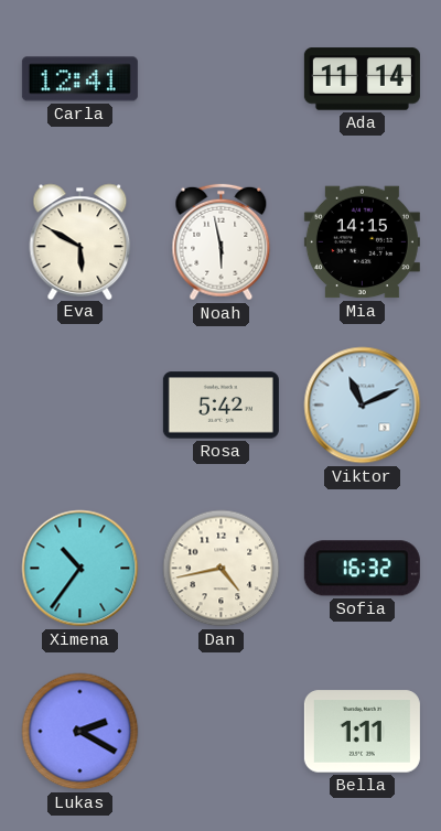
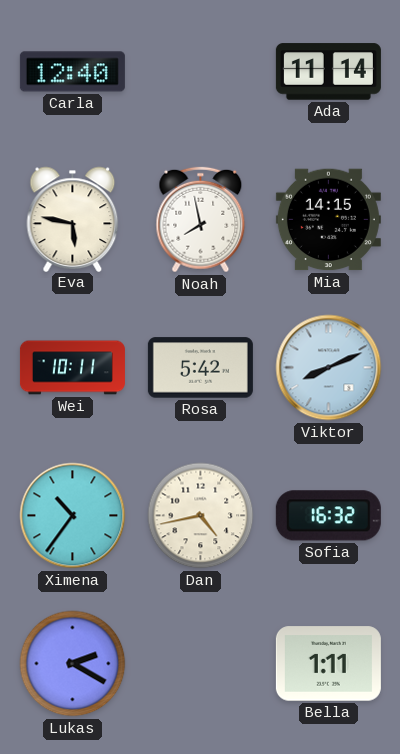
Carla: 12:41 -> 12:40
Eva: 5:50 -> 5:47
Noah: 5:58 -> 7:58
Wei: none -> 10:11
Viktor: 11:11 -> 8:11
